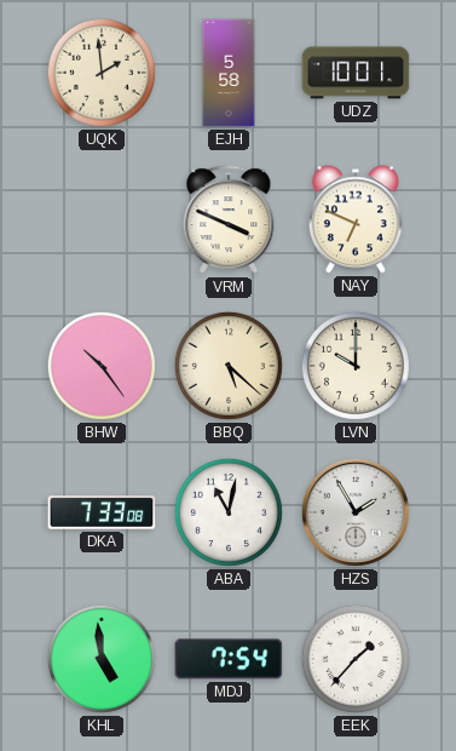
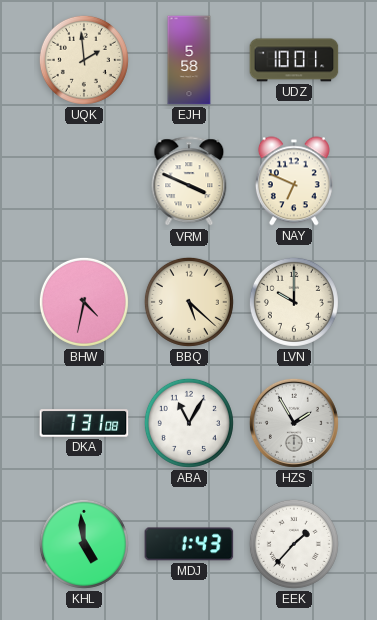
BHW: 10:24 -> 4:32
DKA: 7:33 -> 7:31
ABA: 11:02 -> 11:05
MDJ: 7:54 -> 1:43
